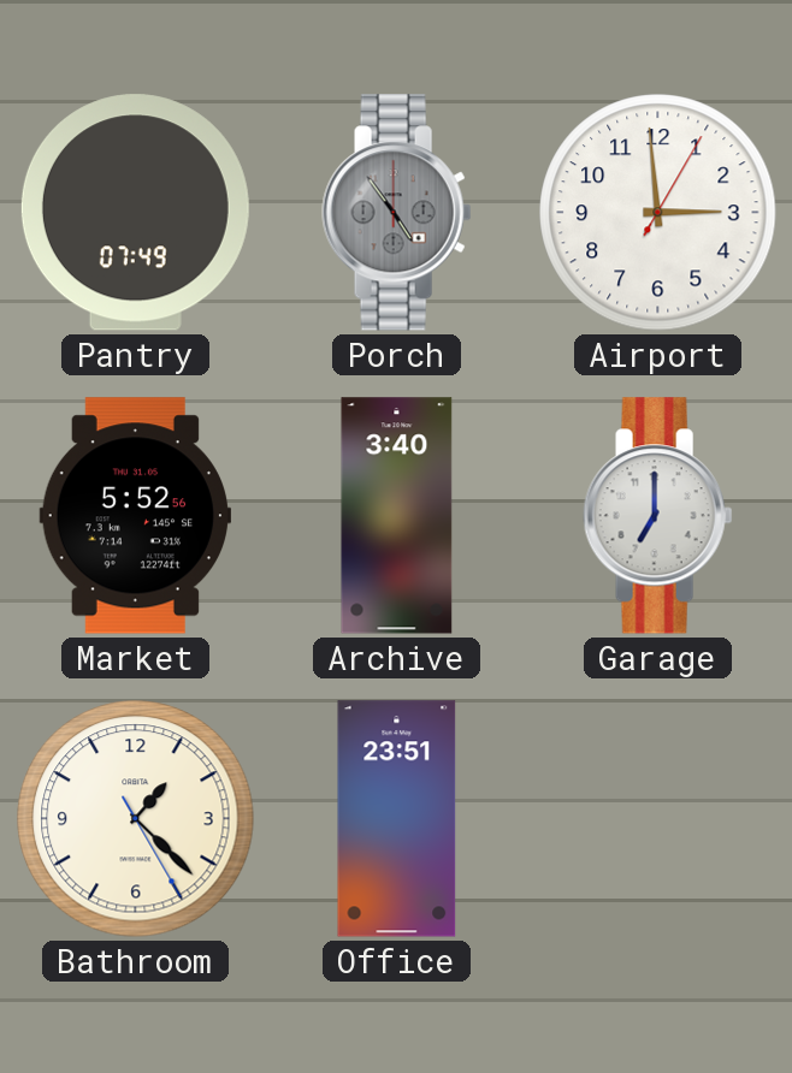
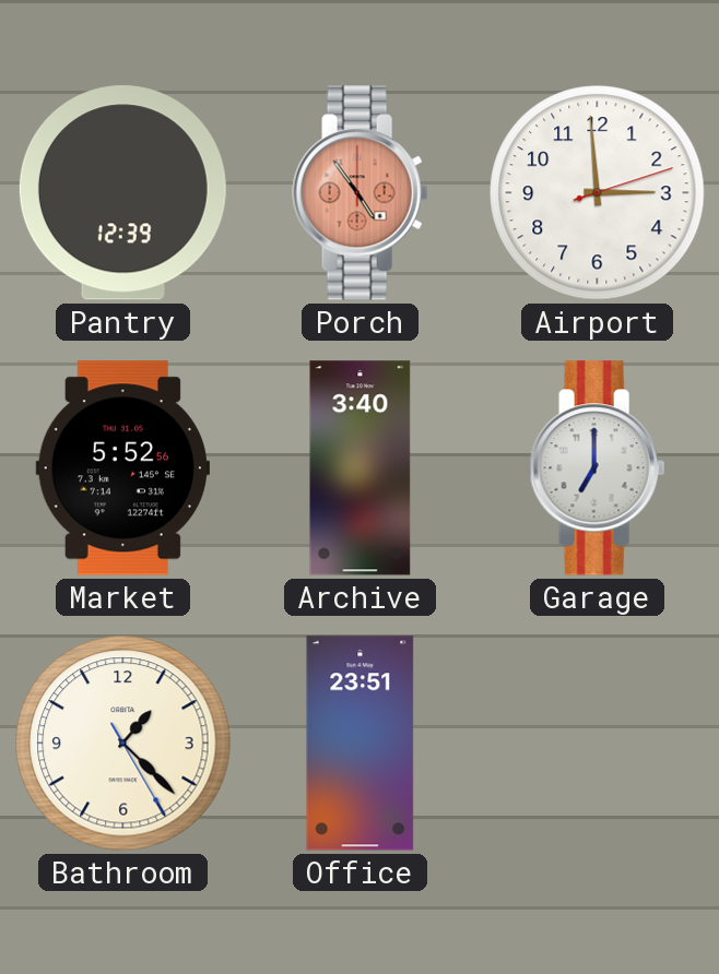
Pantry: 07:49 -> 12:39
Porch dial: grey -> salmon
Airport: 2:59:05 -> 2:59:12
